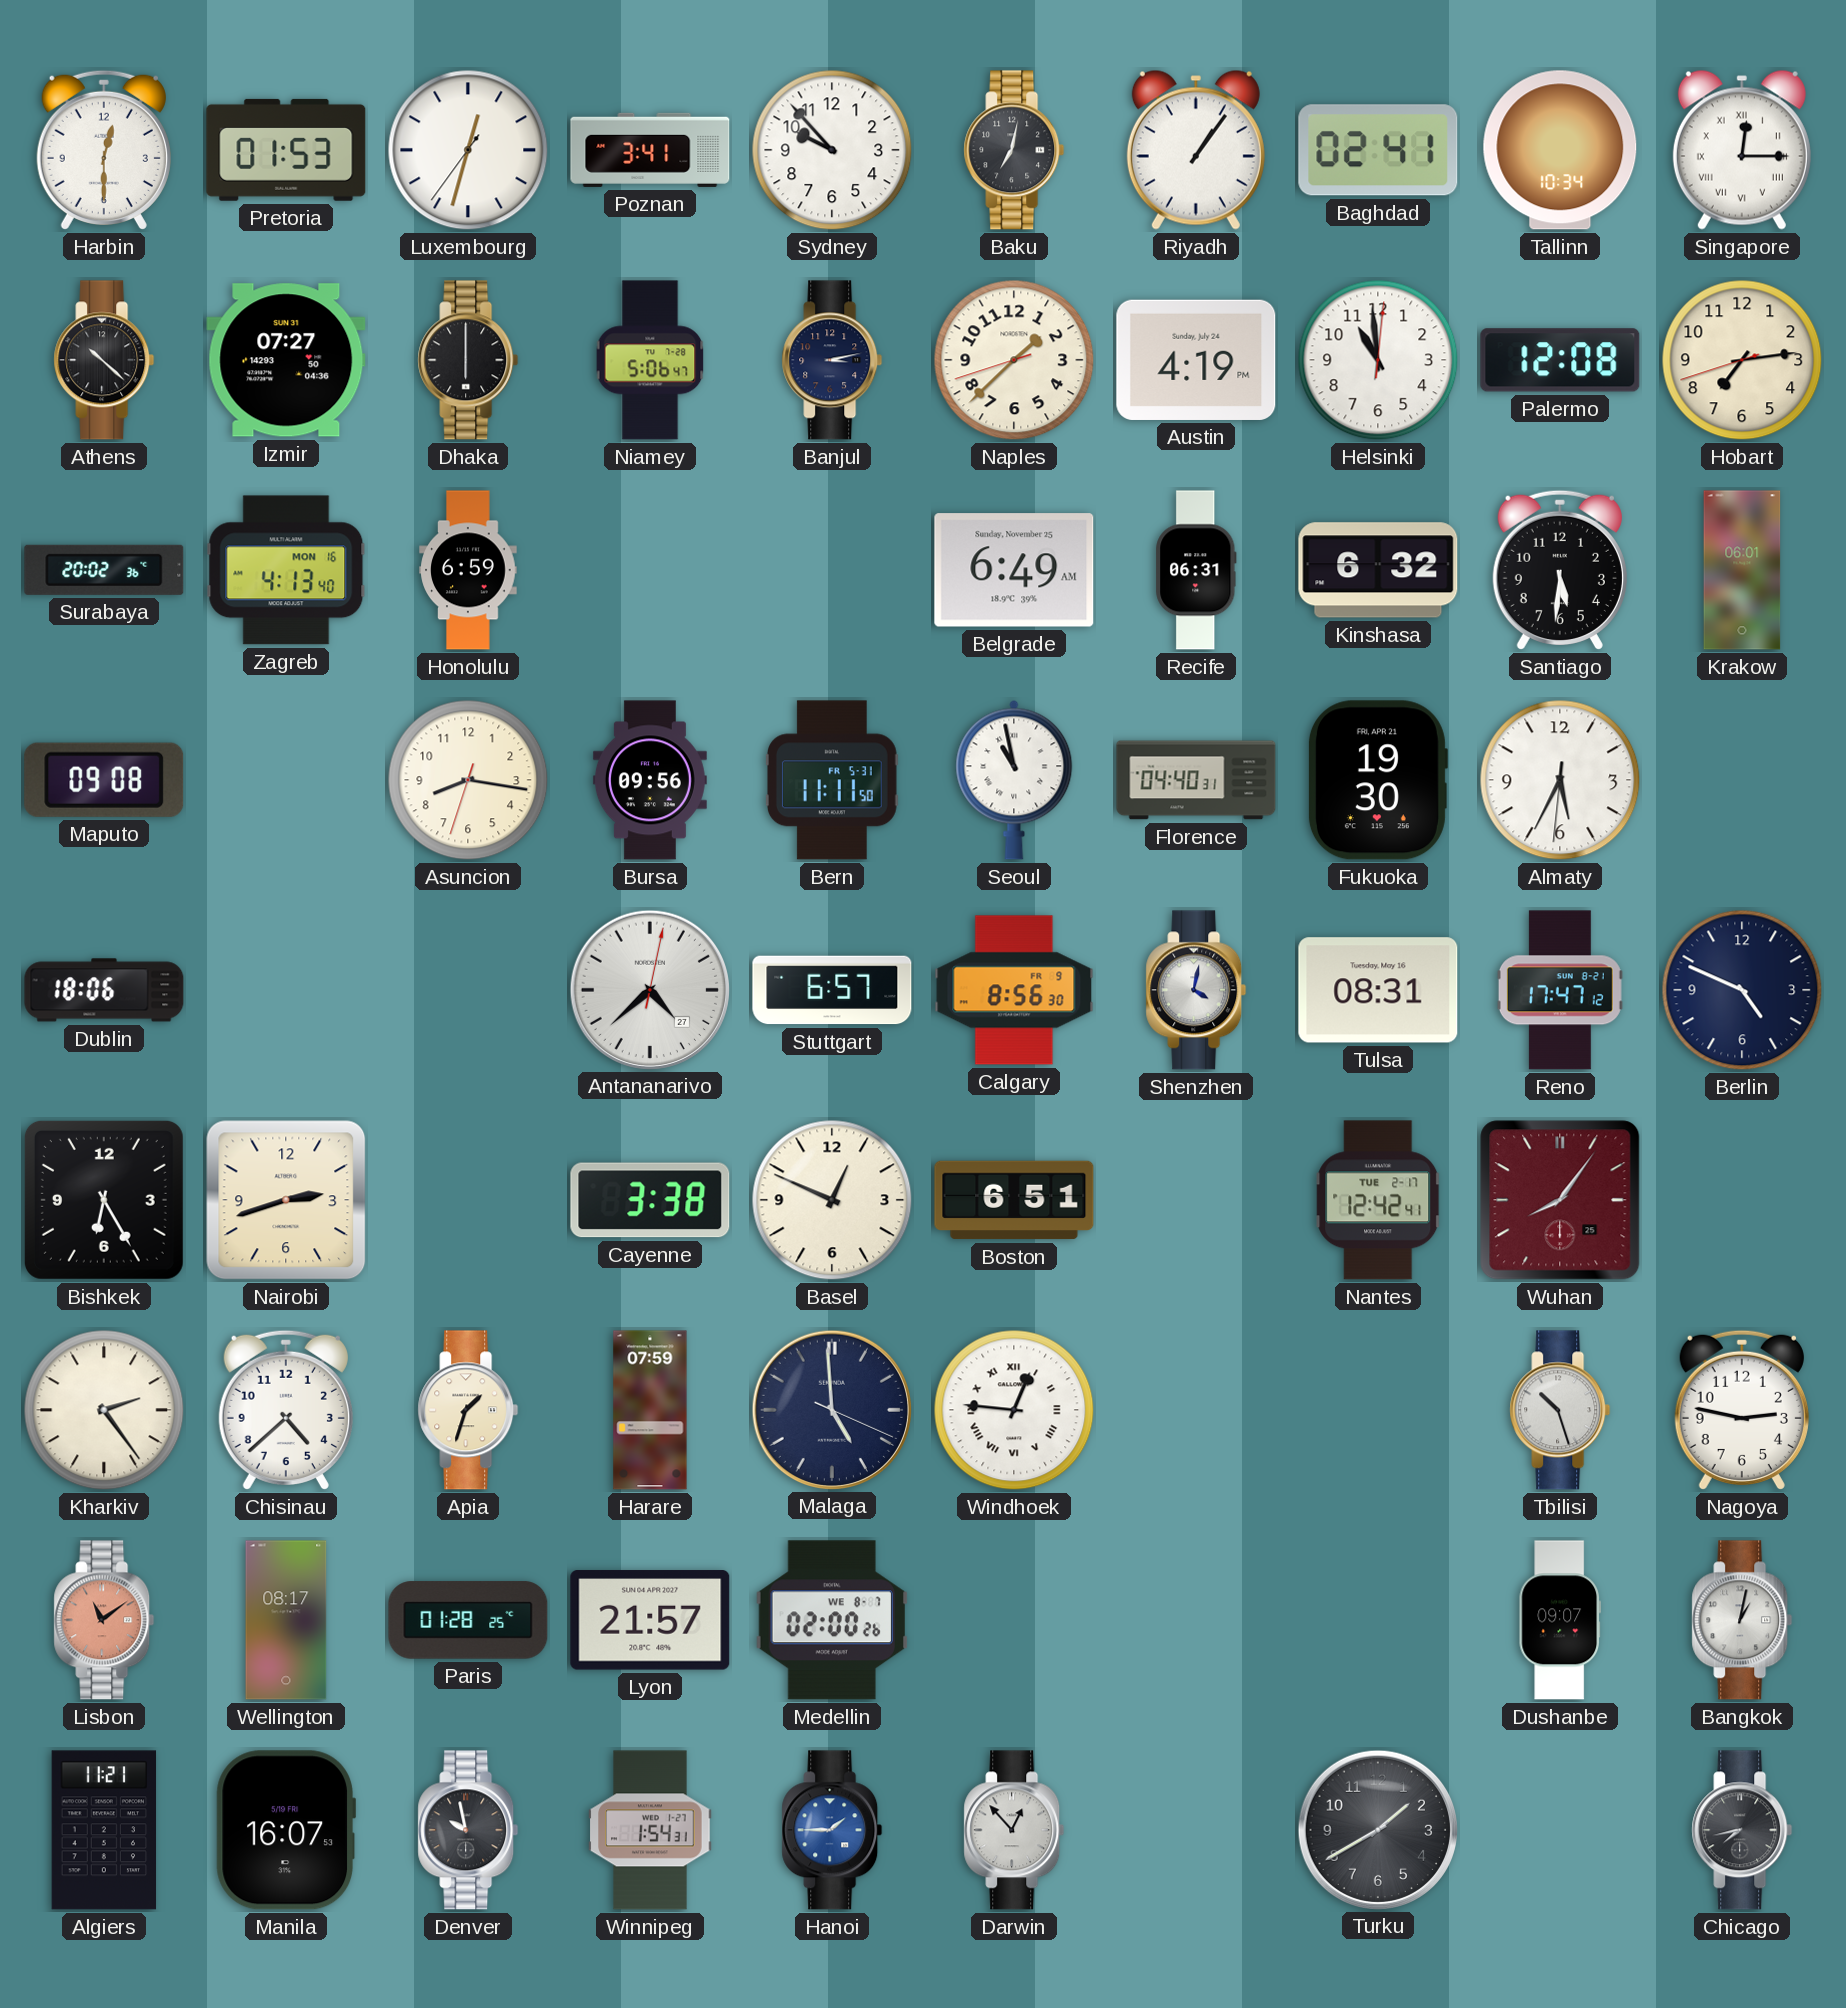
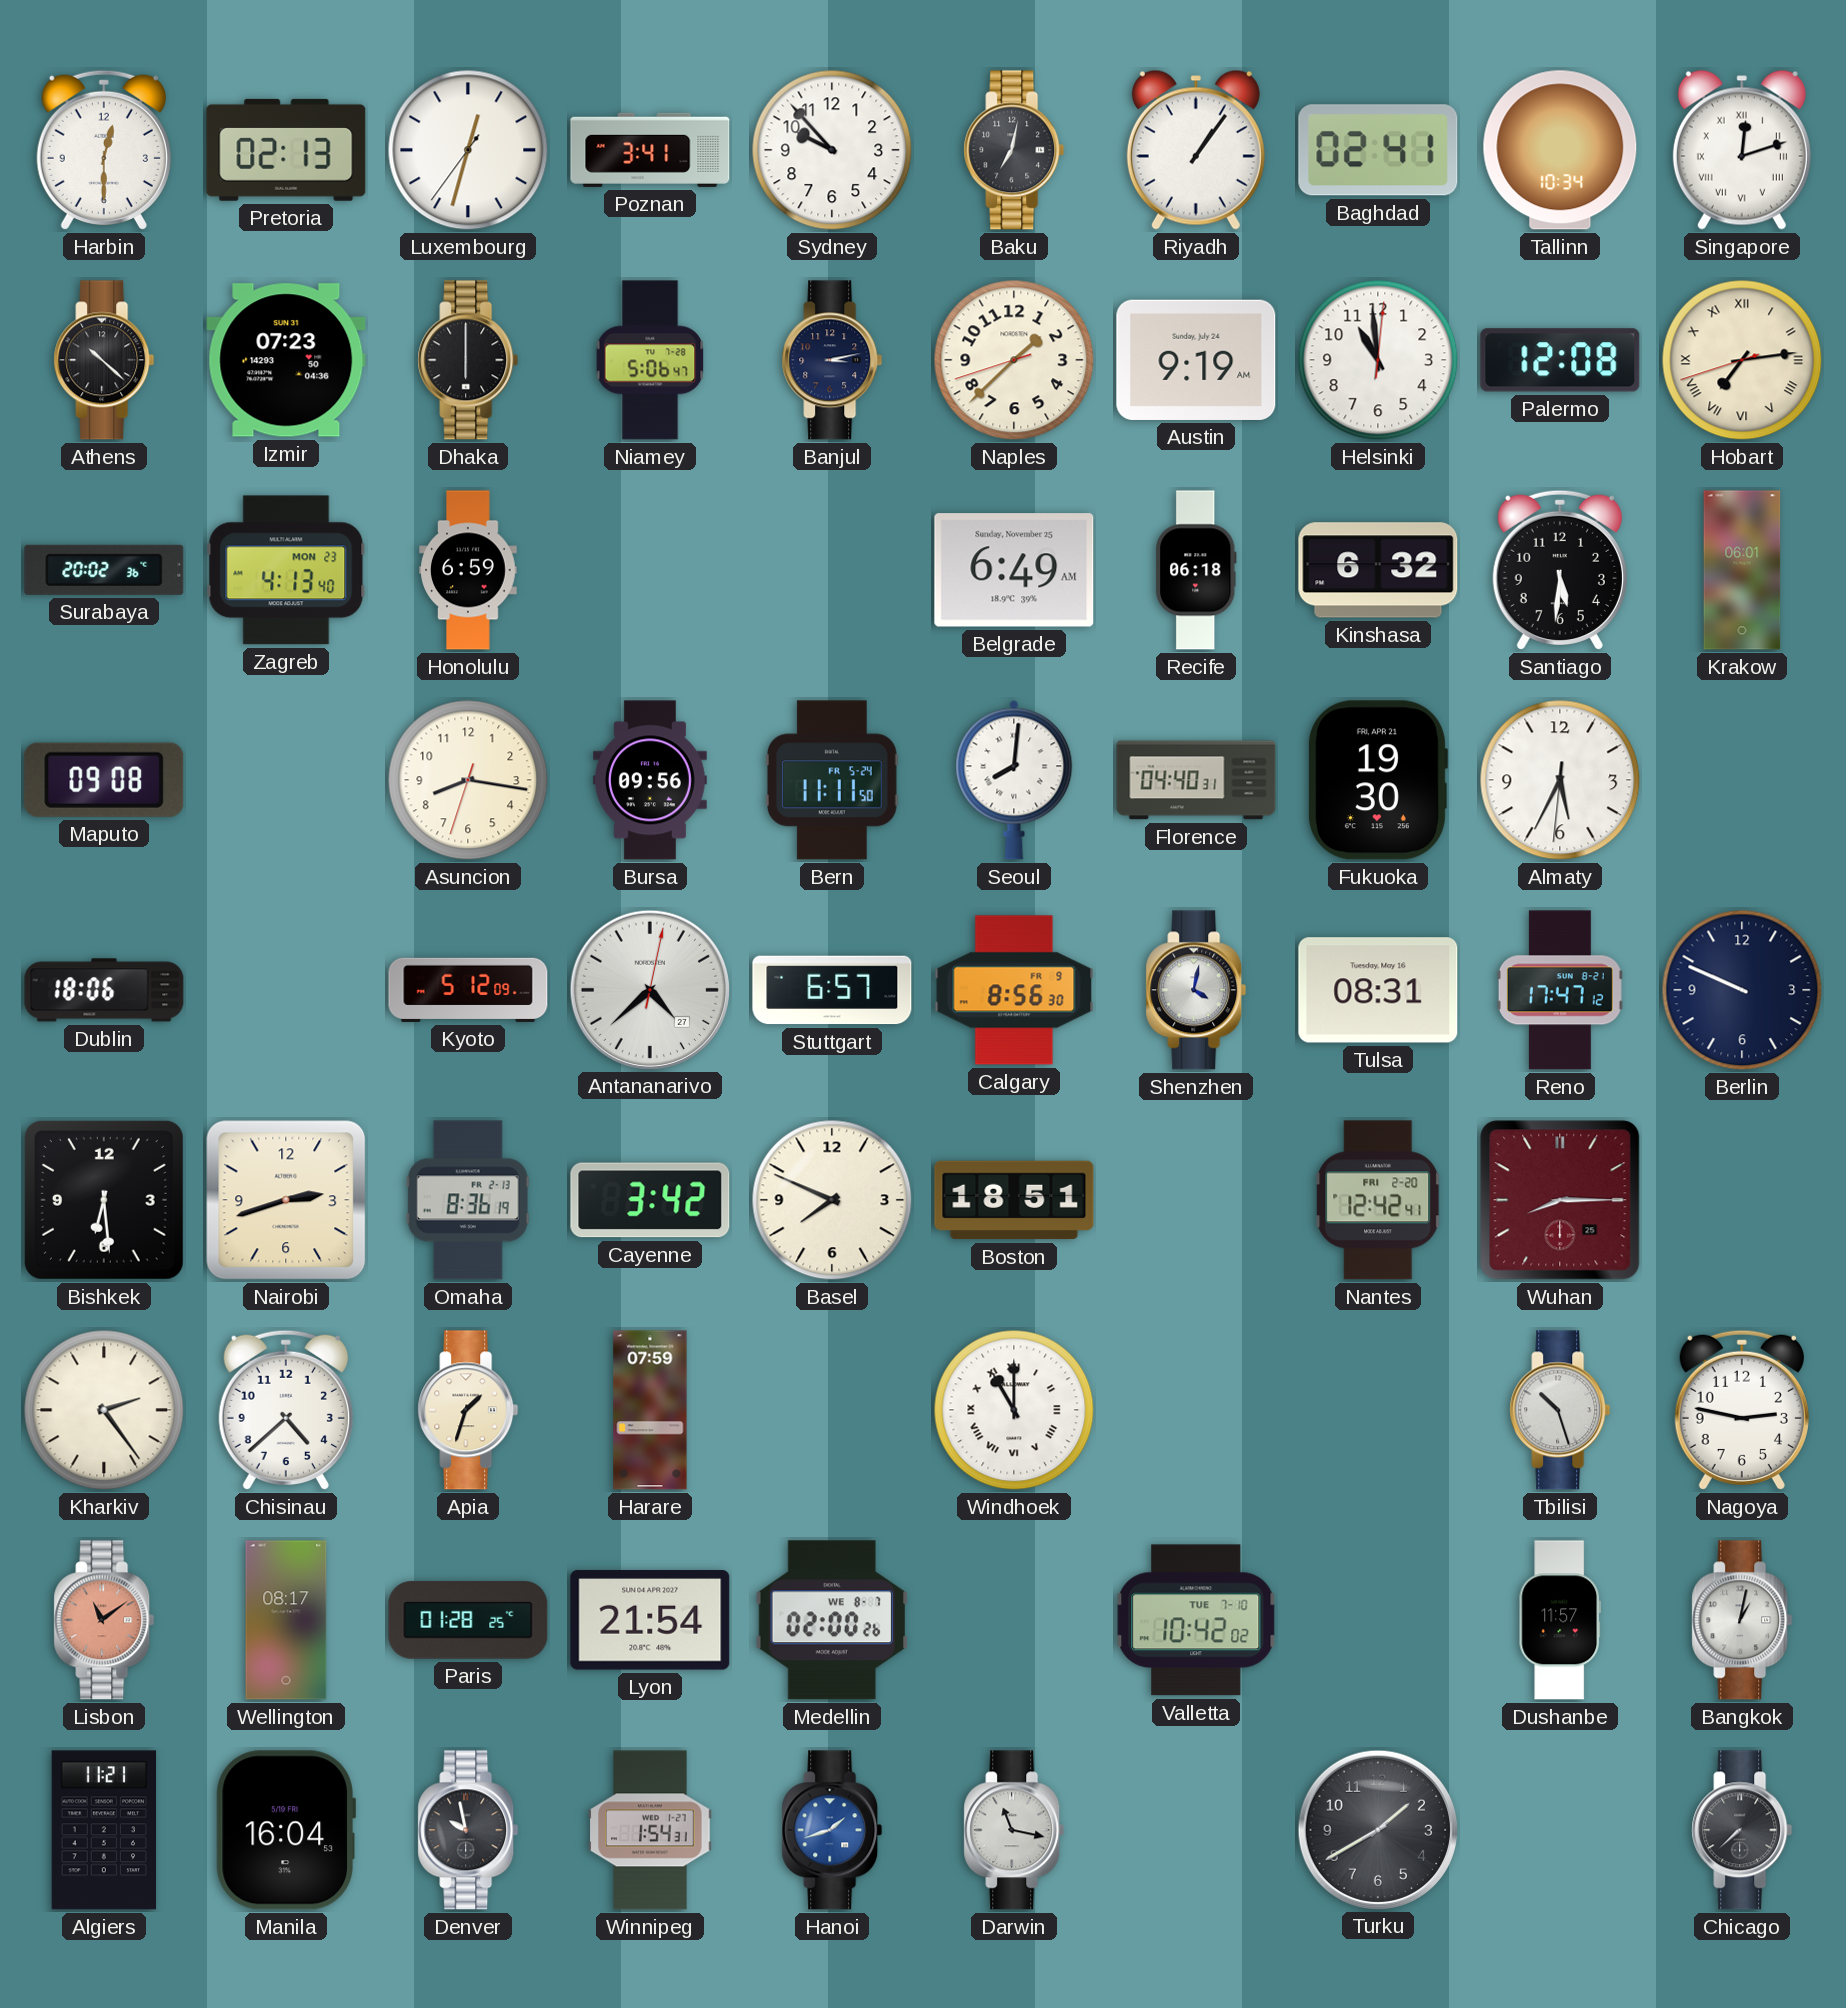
Pretoria: 01:53 -> 02:13
Singapore: 12:15 -> 12:12
Izmir: 07:27 -> 07:23
Austin: 4:19 -> 9:19
Hobart numerals: Arabic -> Roman
Zagreb date: MON 16 -> MON 23
Recife: 06:31 -> 06:18
Bern date: FR 5-31 -> FR 5-24
Seoul: 10:58 -> 8:01
Kyoto: none -> 5:12
Berlin: 4:49 -> 9:49
Bishkek: 6:25 -> 6:29
Omaha: none -> 8:36
Cayenne: 3:38 -> 3:42
Basel: 12:49 -> 7:49
Boston: 6:51 -> 18:51
Nantes date: TUE 2-17 -> FRI 2-20
Wuhan: 8:06 -> 8:15
Malaga: 4:59 -> none
Windhoek: 12:46 -> 11:00
Lyon: 21:57 -> 21:54
Valletta: none -> 10:42
Dushanbe: 09:07 -> 11:57
Manila: 16:07 -> 16:04
Hanoi: 1:45 -> 1:42
Darwin: 12:53 -> 11:17
Chicago: 7:43 -> 7:38
